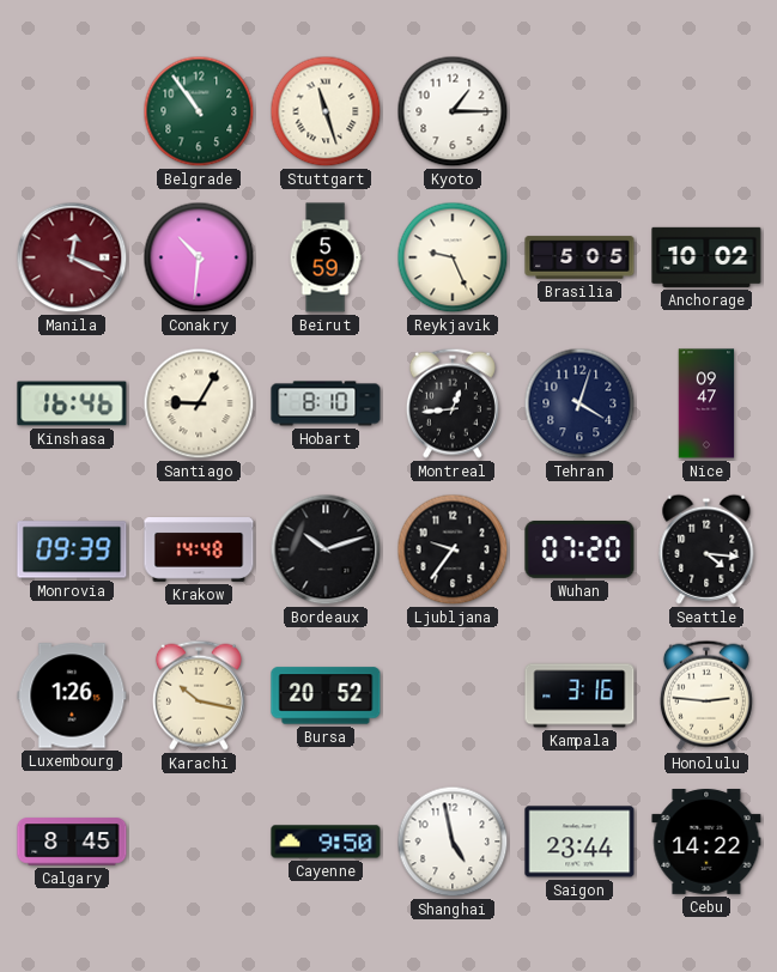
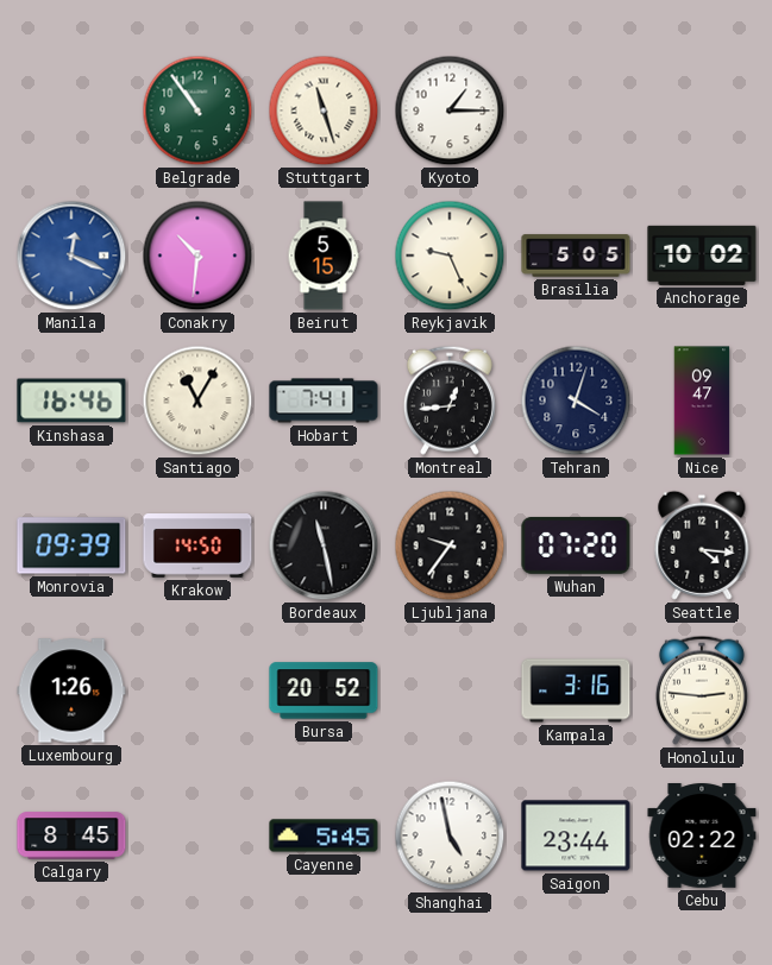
Manila dial: burgundy -> blue
Beirut: 5:59 -> 5:15
Santiago: 9:05 -> 11:05
Hobart: 8:10 -> 7:41
Krakow: 14:48 -> 14:50
Bordeaux: 10:12 -> 11:28
Karachi: 10:17 -> none
Cayenne: 9:50 -> 5:45
Cebu: 14:22 -> 02:22
